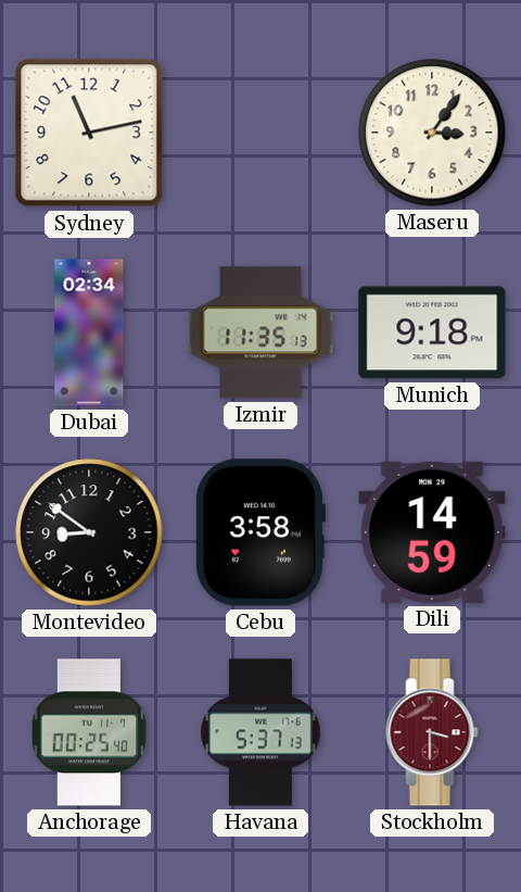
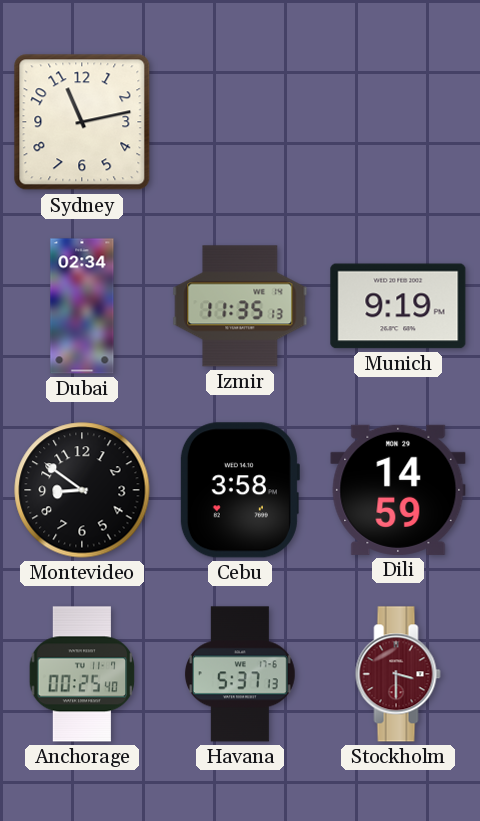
Maseru: 3:06 -> none
Munich: 9:18 -> 9:19
